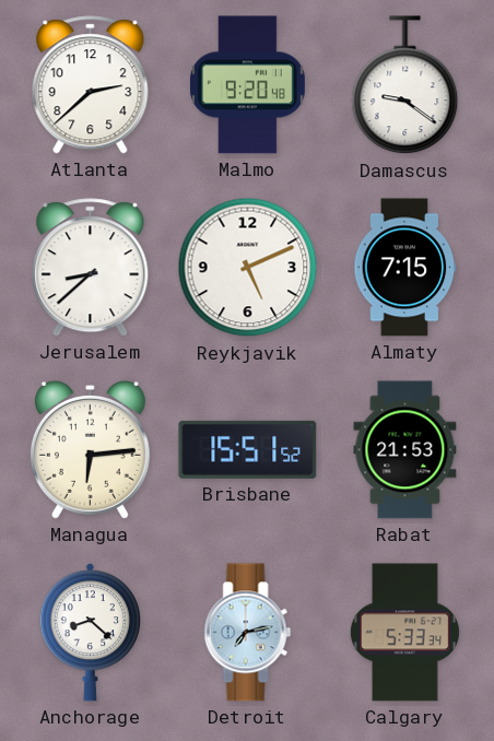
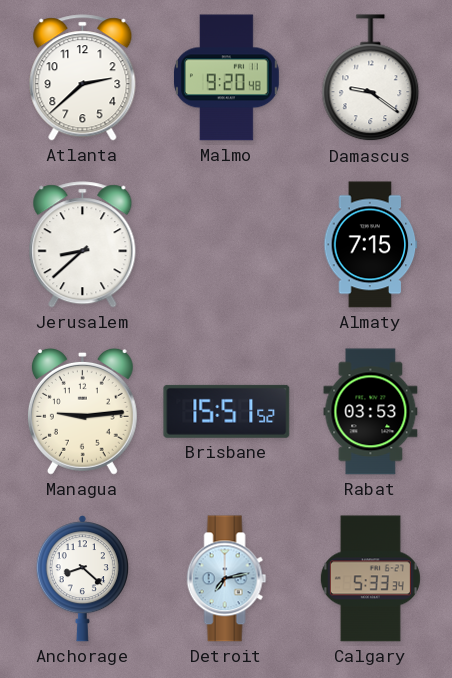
Reykjavik: 5:11 -> none
Managua: 6:14 -> 9:14
Rabat: 21:53 -> 03:53
